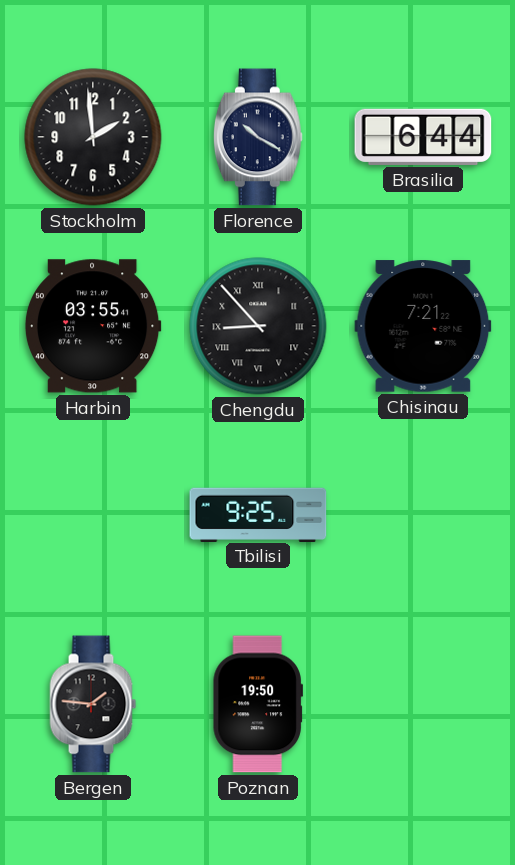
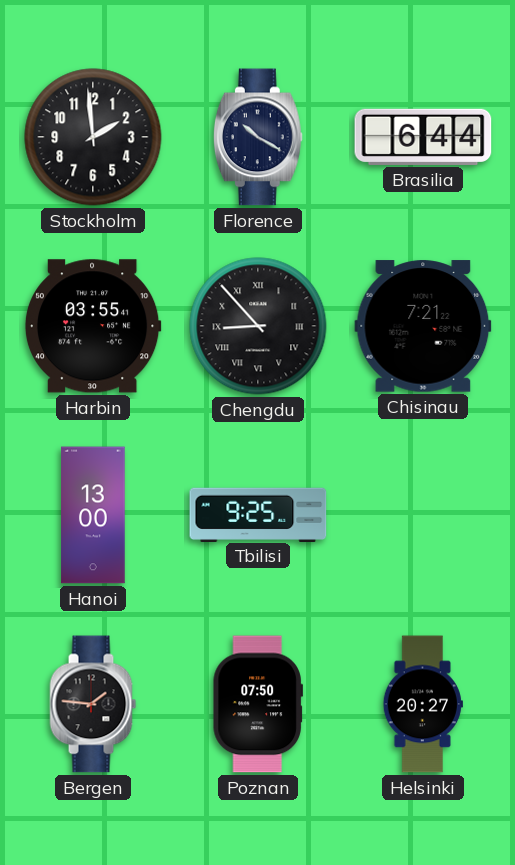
Hanoi: none -> 13:00
Poznan: 19:50 -> 07:50
Helsinki: none -> 20:27
